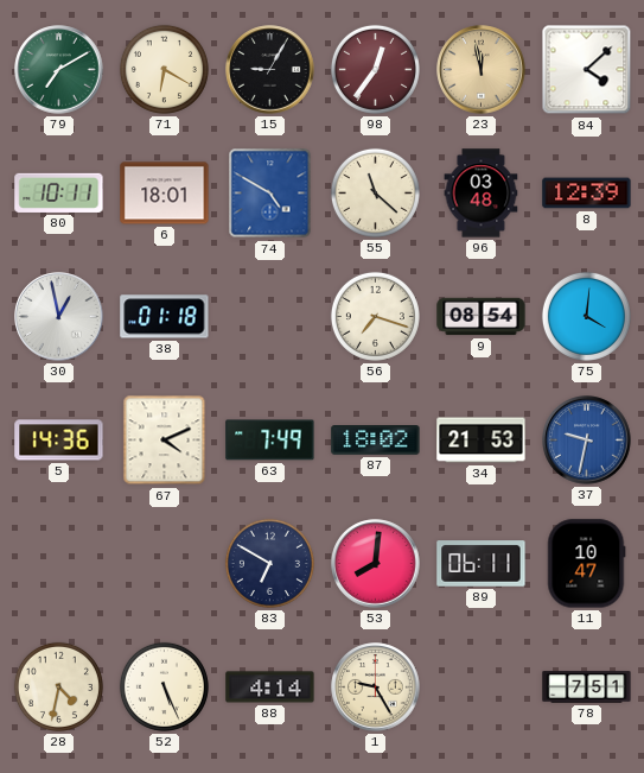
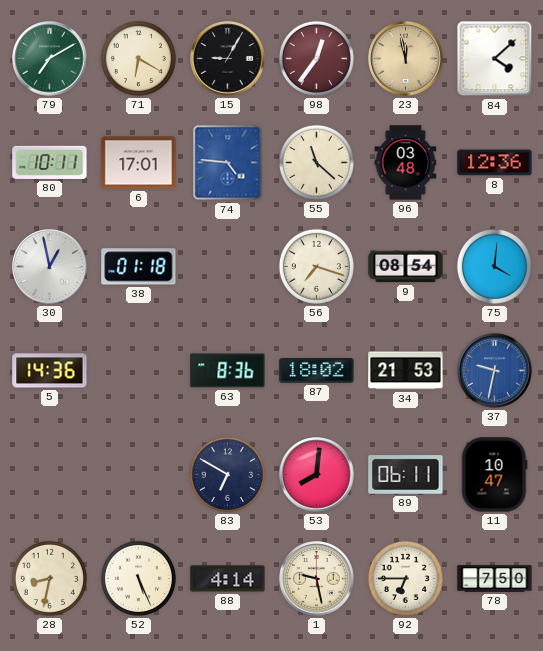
6: 18:01 -> 17:01
74: 4:50 -> 4:46
8: 12:39 -> 12:36
67: 4:11 -> none
63: 7:49 -> 8:36
28: 4:32 -> 8:32
1: 9:25 -> 9:28
92: none -> 6:45
78: 7:51 -> 7:50
